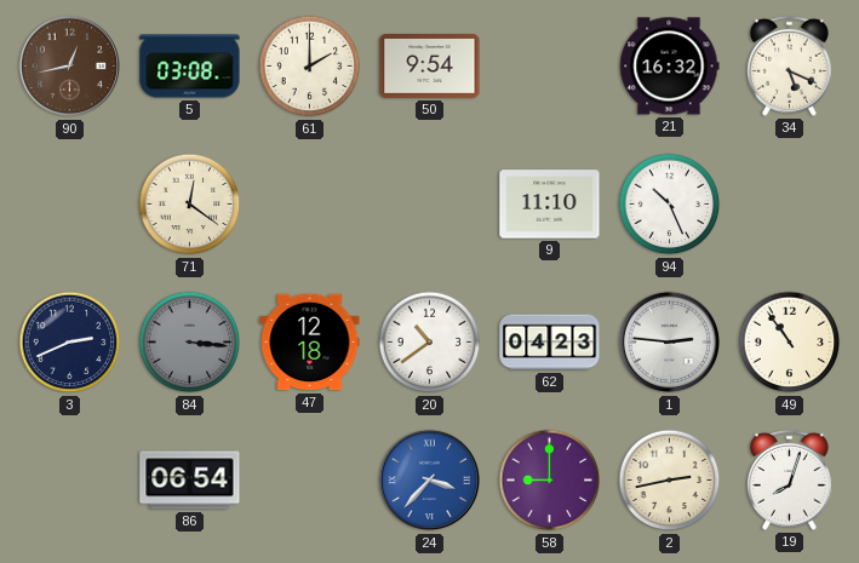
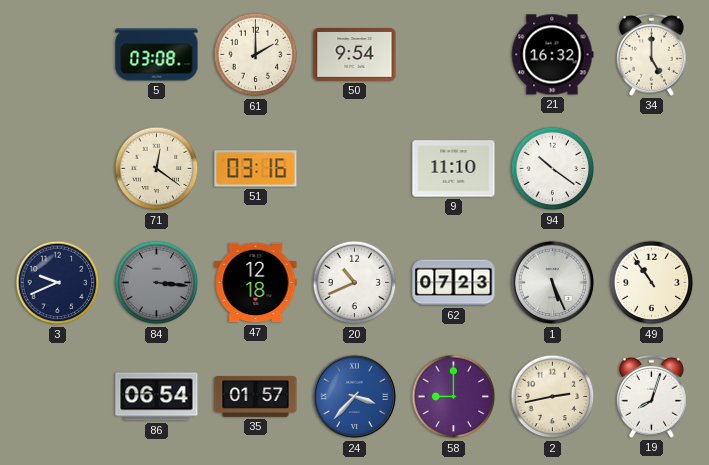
90: 12:43 -> none
34: 5:19 -> 5:00
51: none -> 03:16
94: 10:26 -> 10:21
3: 2:41 -> 9:41
20: 10:39 -> 10:41
62: 04:23 -> 07:23
1: 2:46 -> 5:26
35: none -> 01:57
